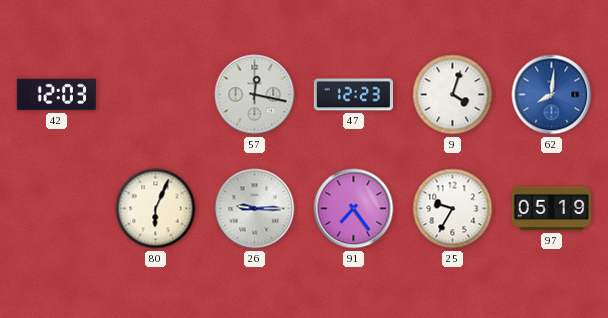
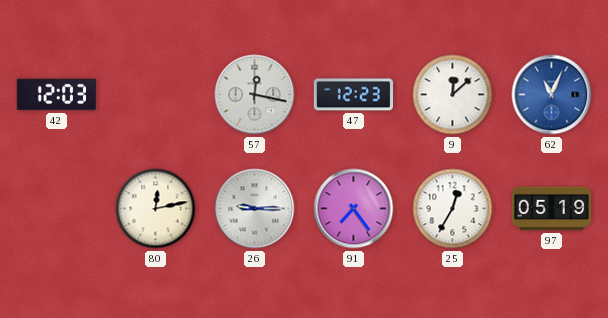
9: 4:03 -> 12:08
62: 8:01 -> 11:04
80: 6:04 -> 12:13
25: 9:35 -> 12:35
